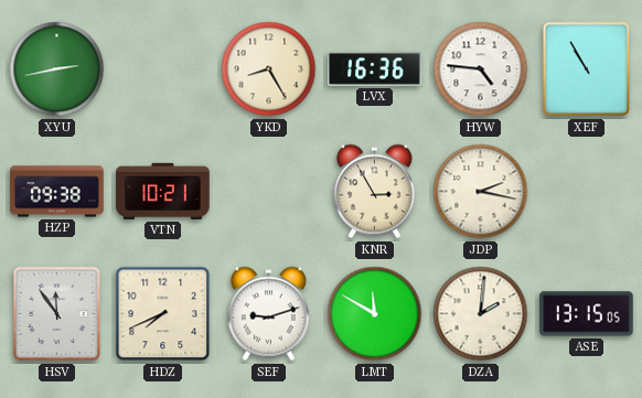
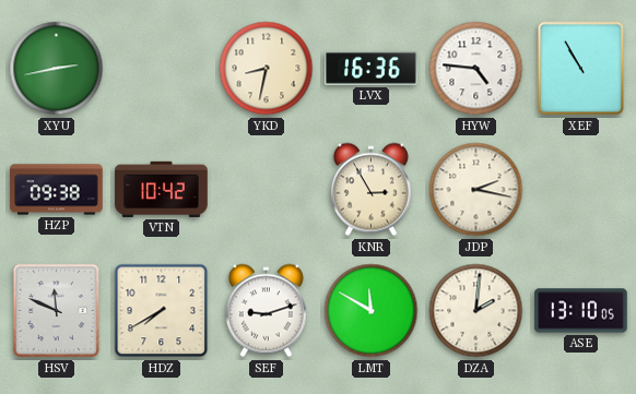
YKD: 8:25 -> 8:32
VTN: 10:21 -> 10:42
HSV: 11:54 -> 11:49
HDZ: 7:41 -> 7:40
ASE: 13:15 -> 13:10
